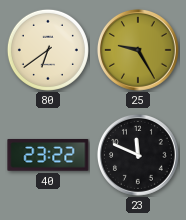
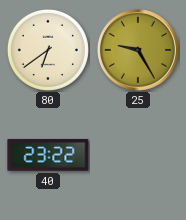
23: 11:49 -> none
